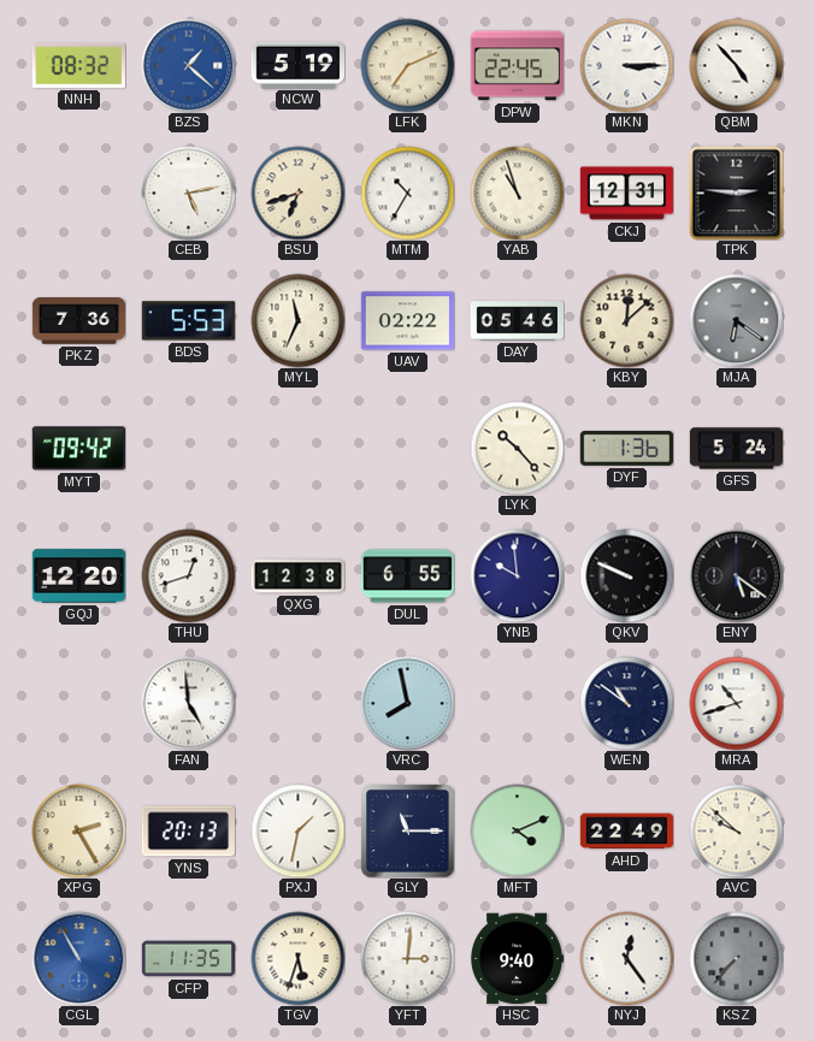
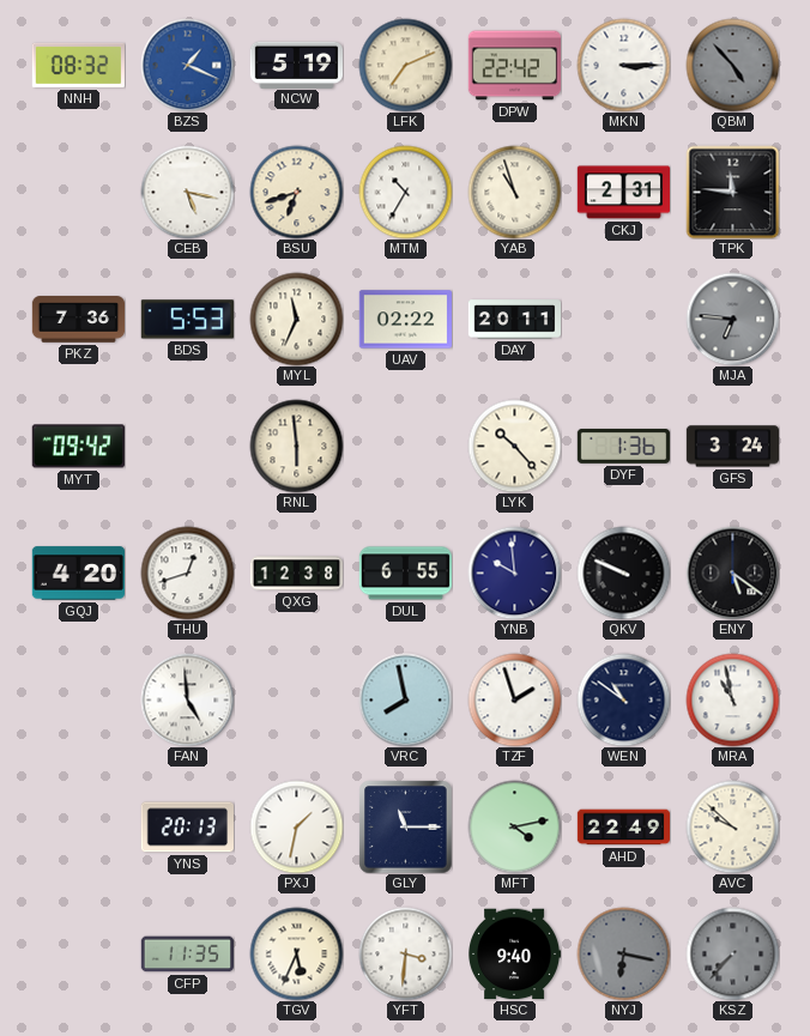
BZS: 1:22 -> 1:19
DPW: 22:45 -> 22:42
QBM dial: white -> grey
CEB: 5:13 -> 5:17
CKJ: 12:31 -> 2:31
TPK: 2:46 -> 11:46
DAY: 05:46 -> 20:11
KBY: 12:08 -> none
MJA: 6:21 -> 6:46
RNL: none -> 5:59
GFS: 5:24 -> 3:24
GQJ: 12:20 -> 4:20
TZF: none -> 1:57
MRA: 10:42 -> 10:58
XPG: 2:25 -> none
MFT: 4:11 -> 4:13
CGL: 10:55 -> none
TGV: 5:33 -> 5:34
YFT: 3:01 -> 3:31
NYJ: 12:24 -> 6:17
NYJ dial: white -> grey
